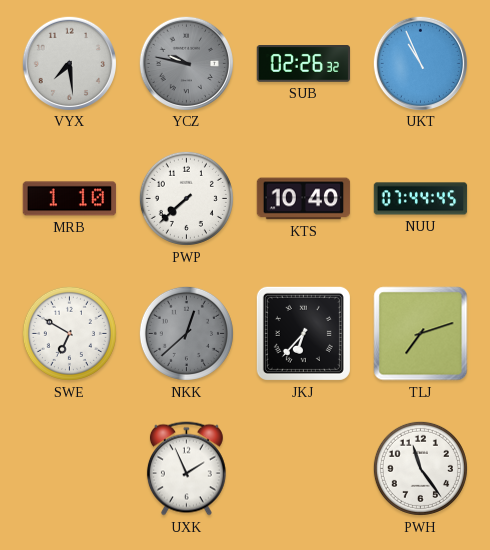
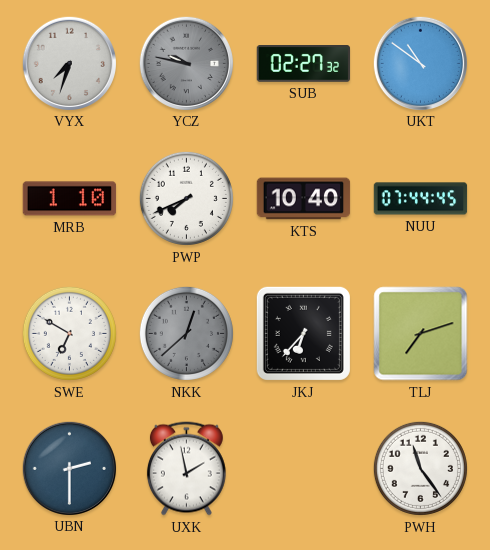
VYX: 7:29 -> 7:33
SUB: 02:26 -> 02:27
UKT: 10:56 -> 10:51
PWP: 7:38 -> 7:41
UBN: none -> 2:30
UXK: 1:56 -> 1:58
